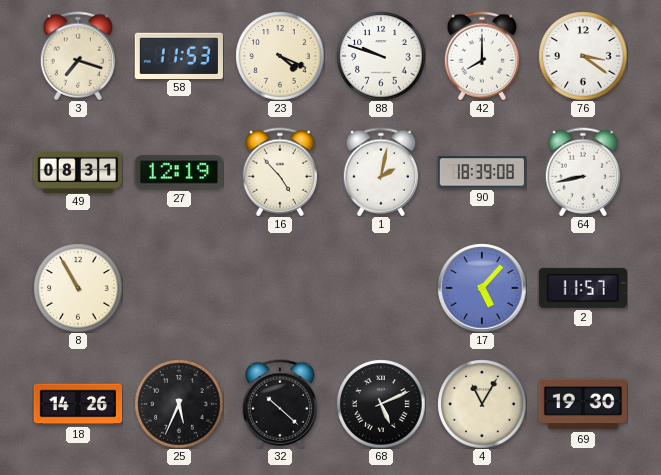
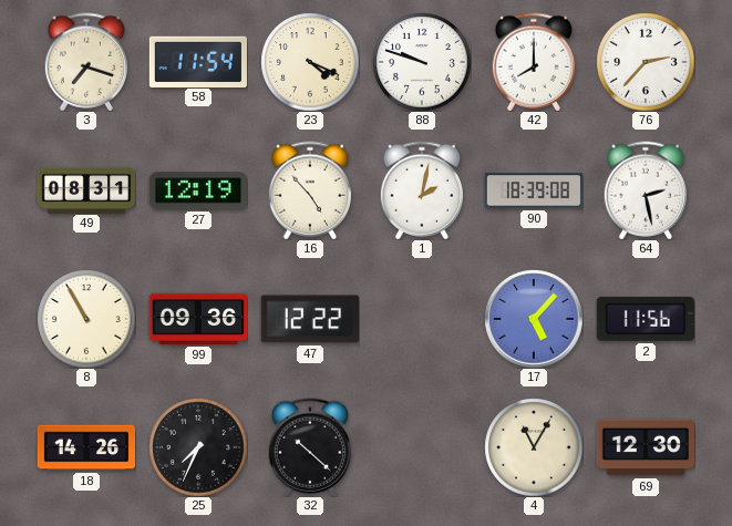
58: 11:53 -> 11:54
76: 3:21 -> 2:37
64: 8:43 -> 2:28
99: none -> 09:36
47: none -> 12:22
2: 11:57 -> 11:56
25: 5:34 -> 7:34
68: 5:11 -> none
69: 19:30 -> 12:30
